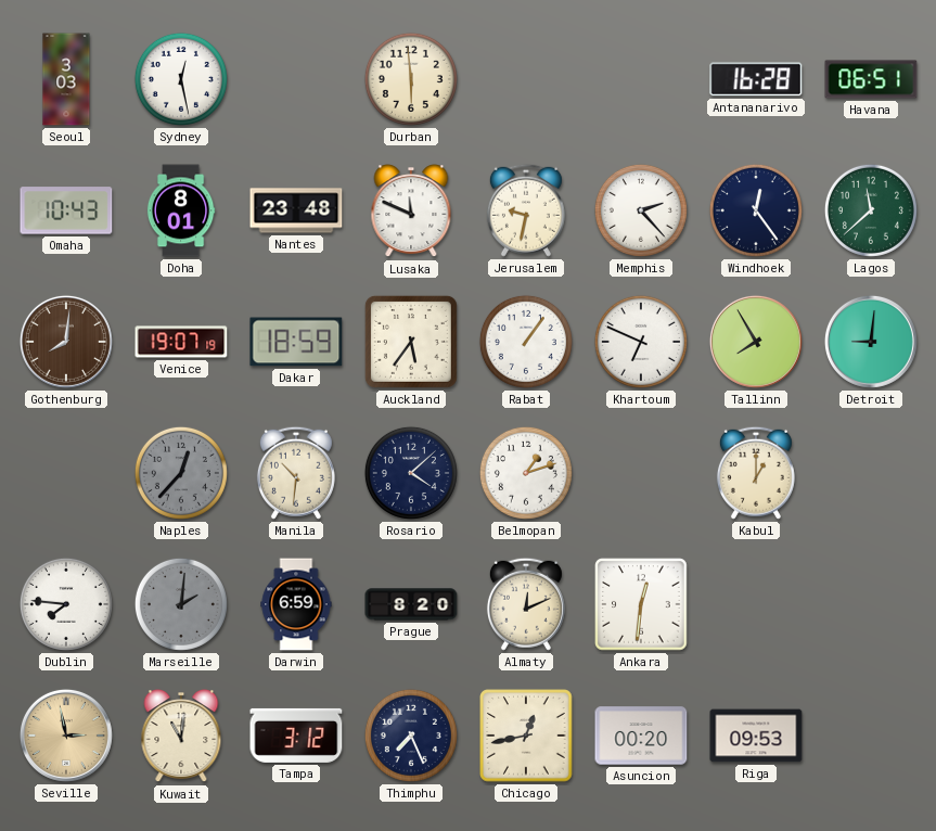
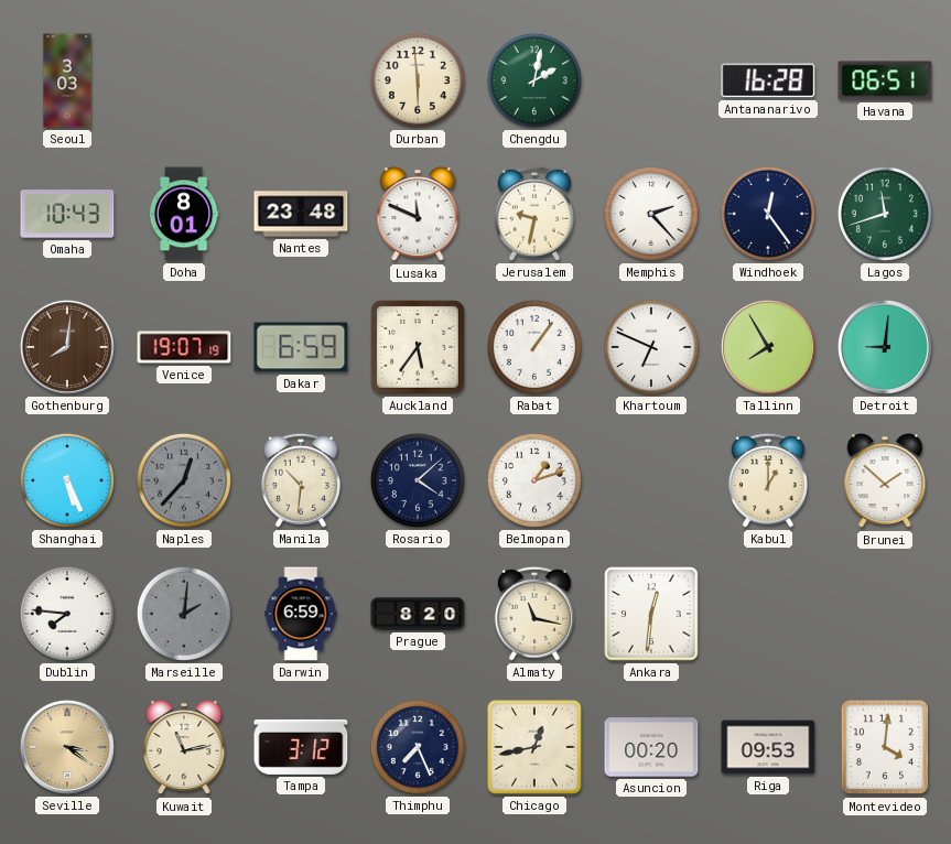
Sydney: 12:28 -> none
Chengdu: none -> 2:02
Lagos: 11:38 -> 11:42
Dakar: 18:59 -> 6:59
Shanghai: none -> 5:26
Brunei: none -> 1:52
Almaty: 12:11 -> 11:17
Seville: 2:58 -> 3:21
Kuwait: 11:01 -> 11:13
Montevideo: none -> 4:01
